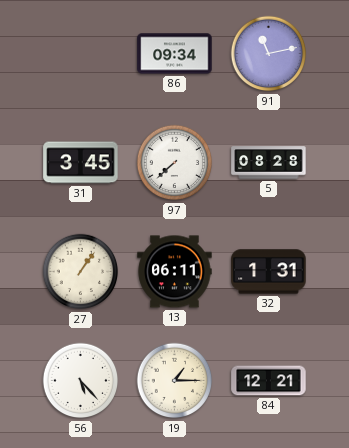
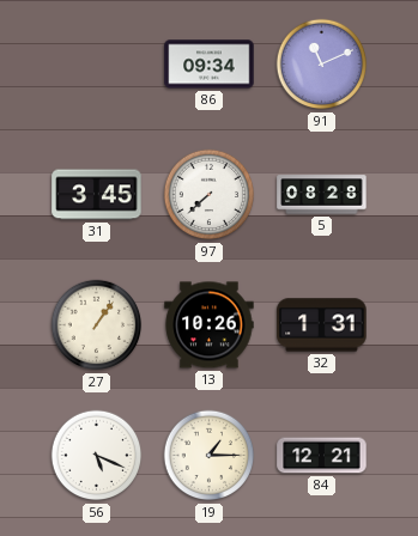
91: 11:13 -> 11:11
13: 06:11 -> 10:26
56: 5:23 -> 5:19
